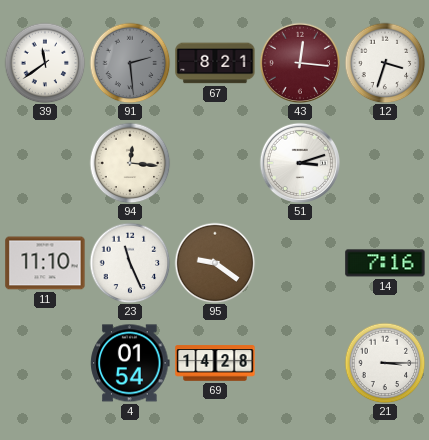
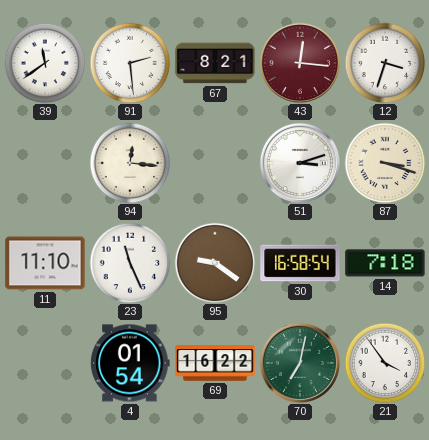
91 dial: grey -> white
87: none -> 3:18
30: none -> 16:58
14: 7:16 -> 7:18
69: 14:28 -> 16:22
70: none -> 7:02
21: 3:15 -> 3:54
